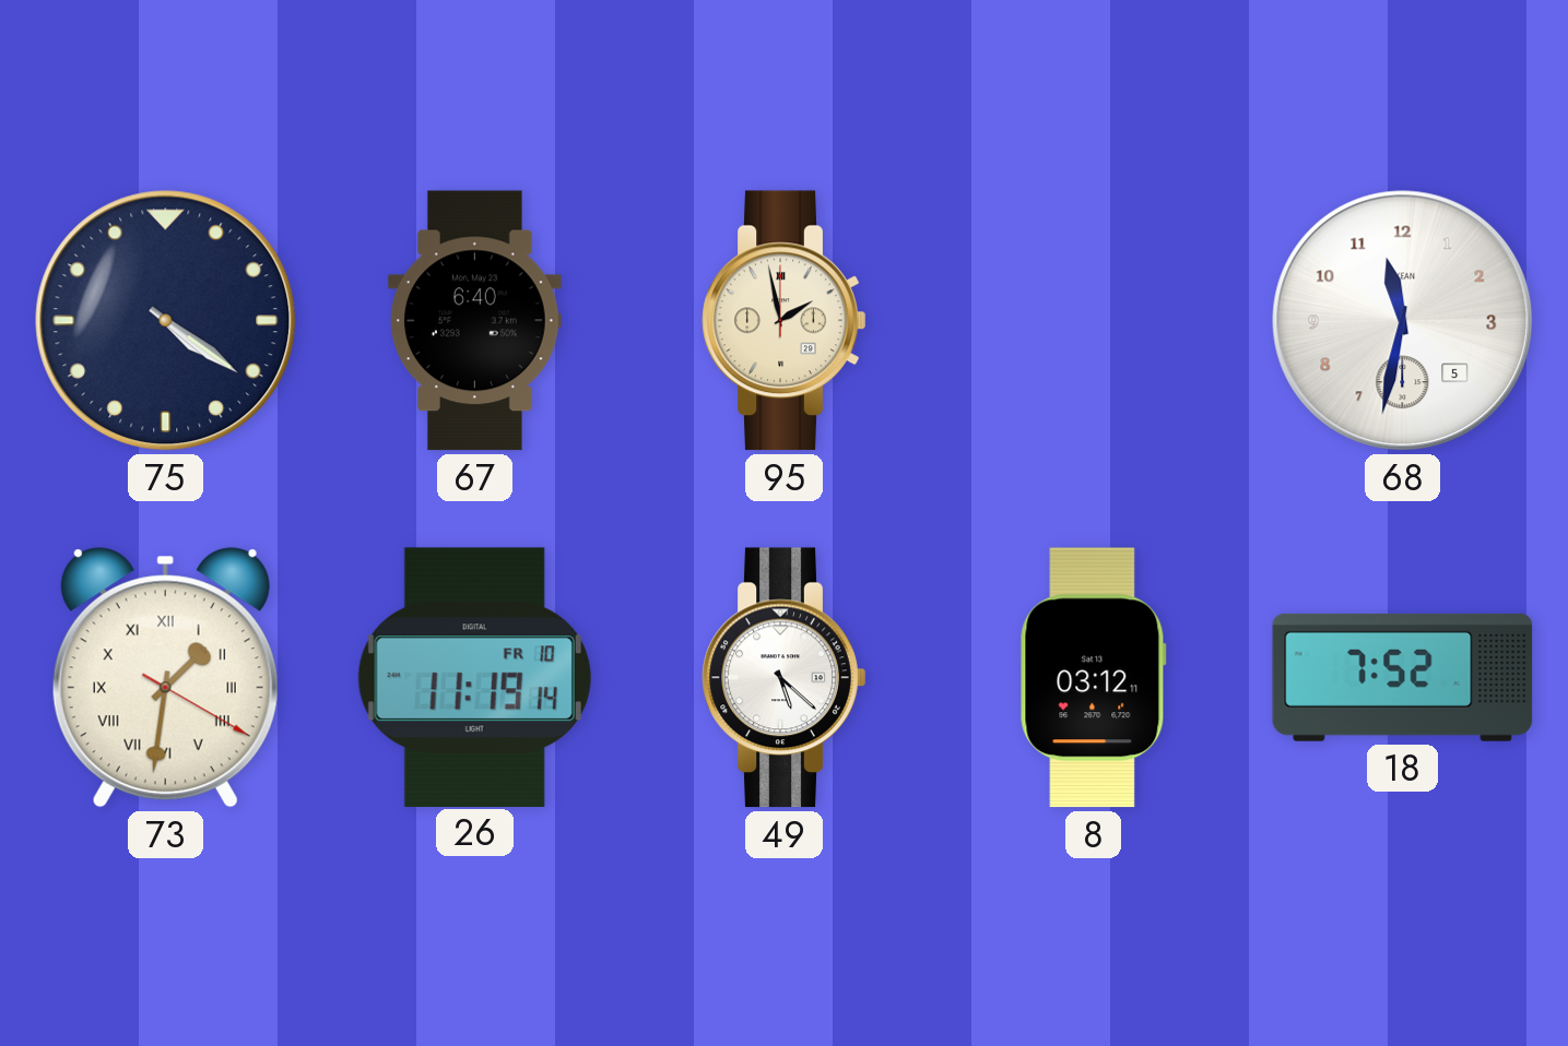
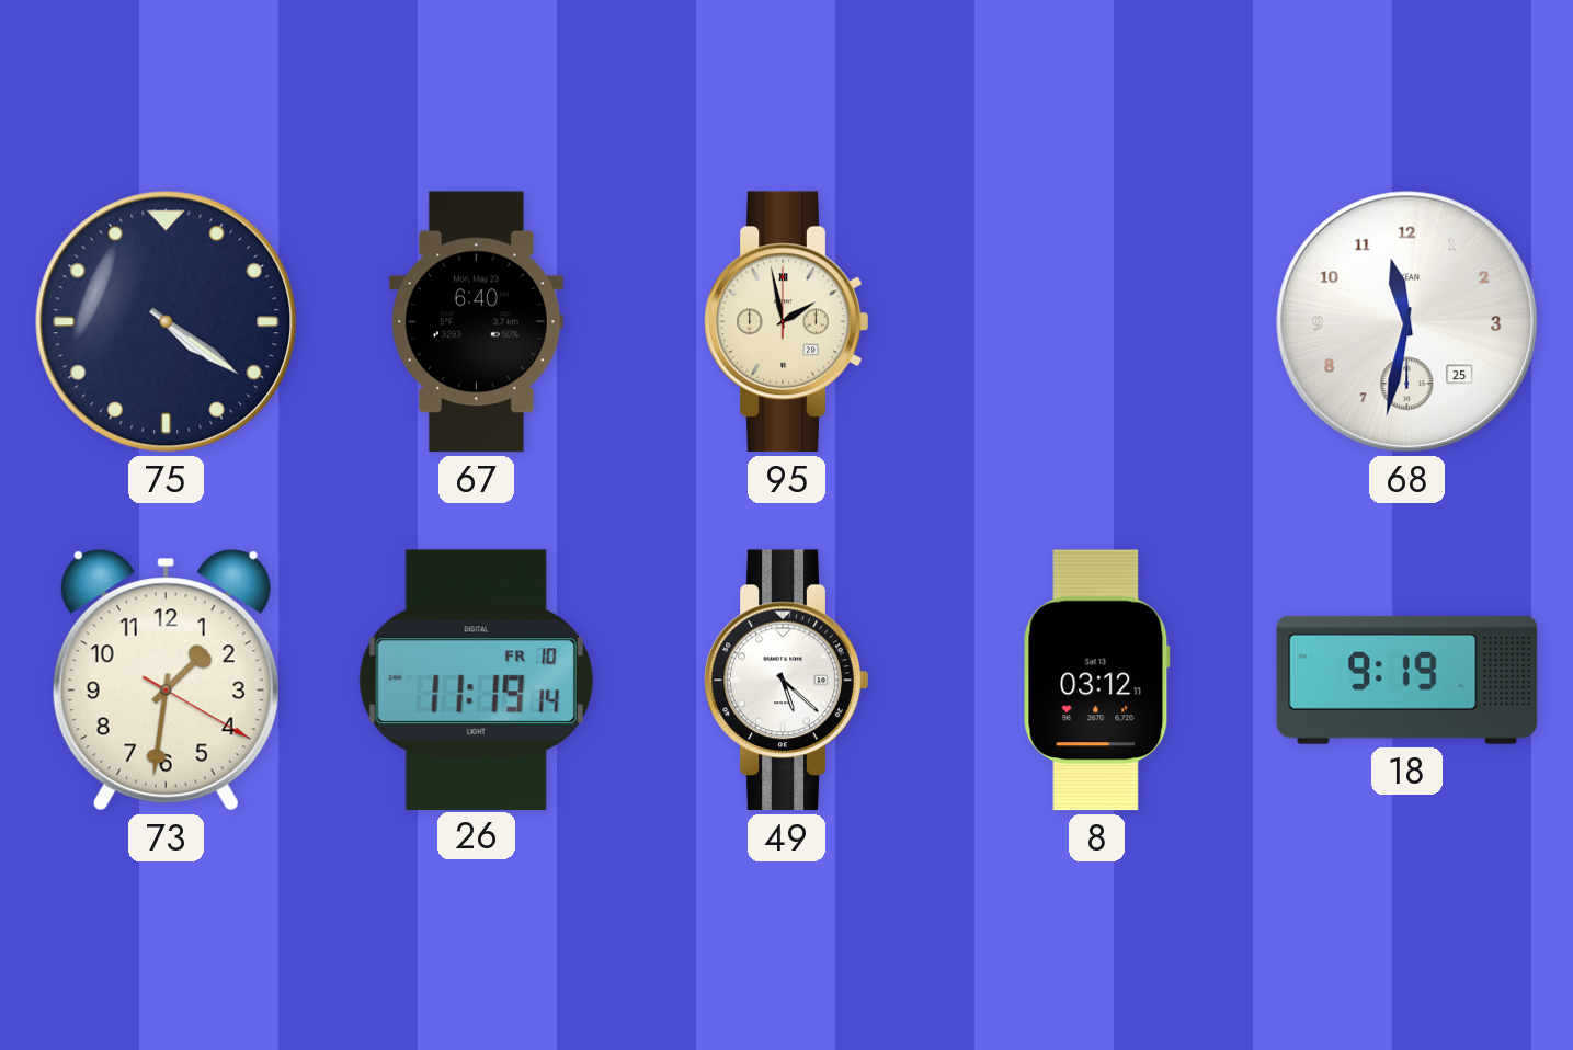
68 date: 5 -> 25
73 numerals: Roman -> Arabic
18: 7:52 -> 9:19
